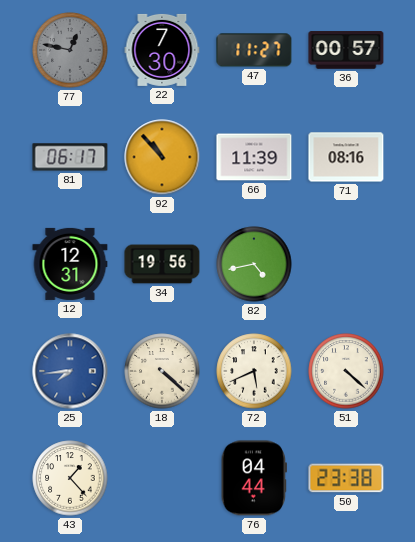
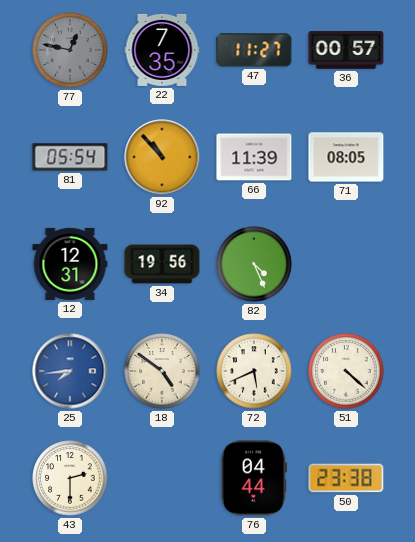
22: 7:30 -> 7:35
81: 06:17 -> 05:54
71: 08:16 -> 08:05
82: 4:43 -> 4:26
18: 4:22 -> 4:51
43: 1:23 -> 2:30
